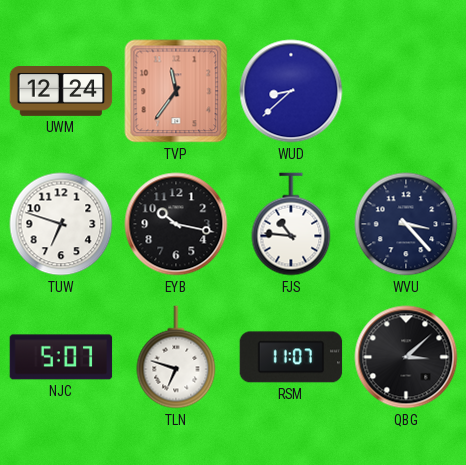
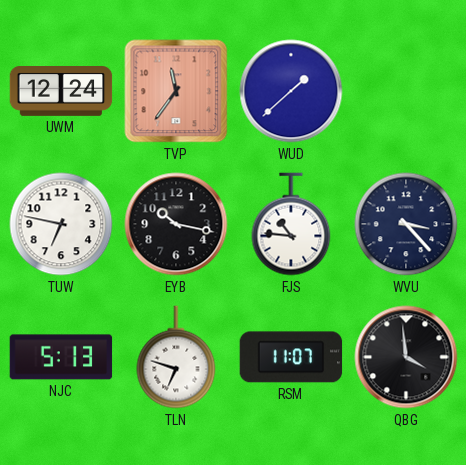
WUD: 8:38 -> 1:38
TUW: 6:48 -> 6:47
NJC: 5:07 -> 5:13
QBG: 3:08 -> 3:59
